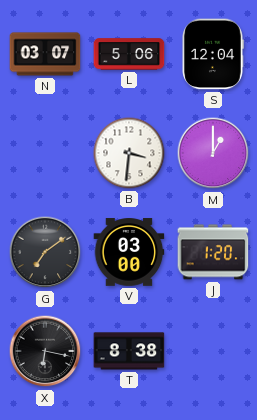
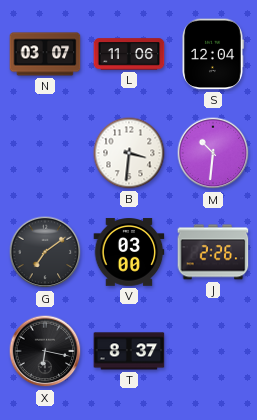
L: 5:06 -> 11:06
M: 1:00 -> 10:31
J: 1:20 -> 2:26
T: 8:38 -> 8:37
